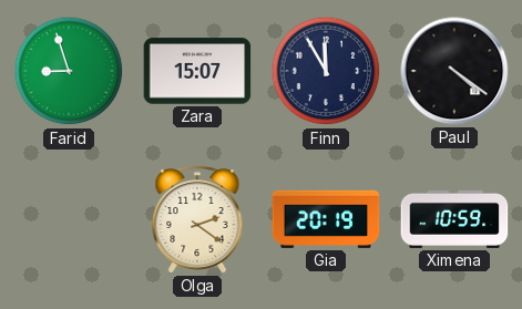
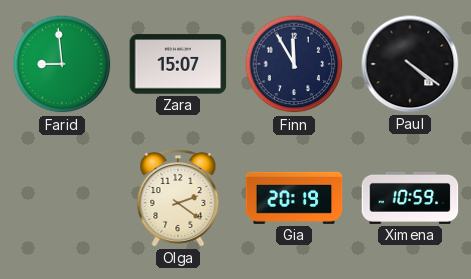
Farid: 8:57 -> 8:59
